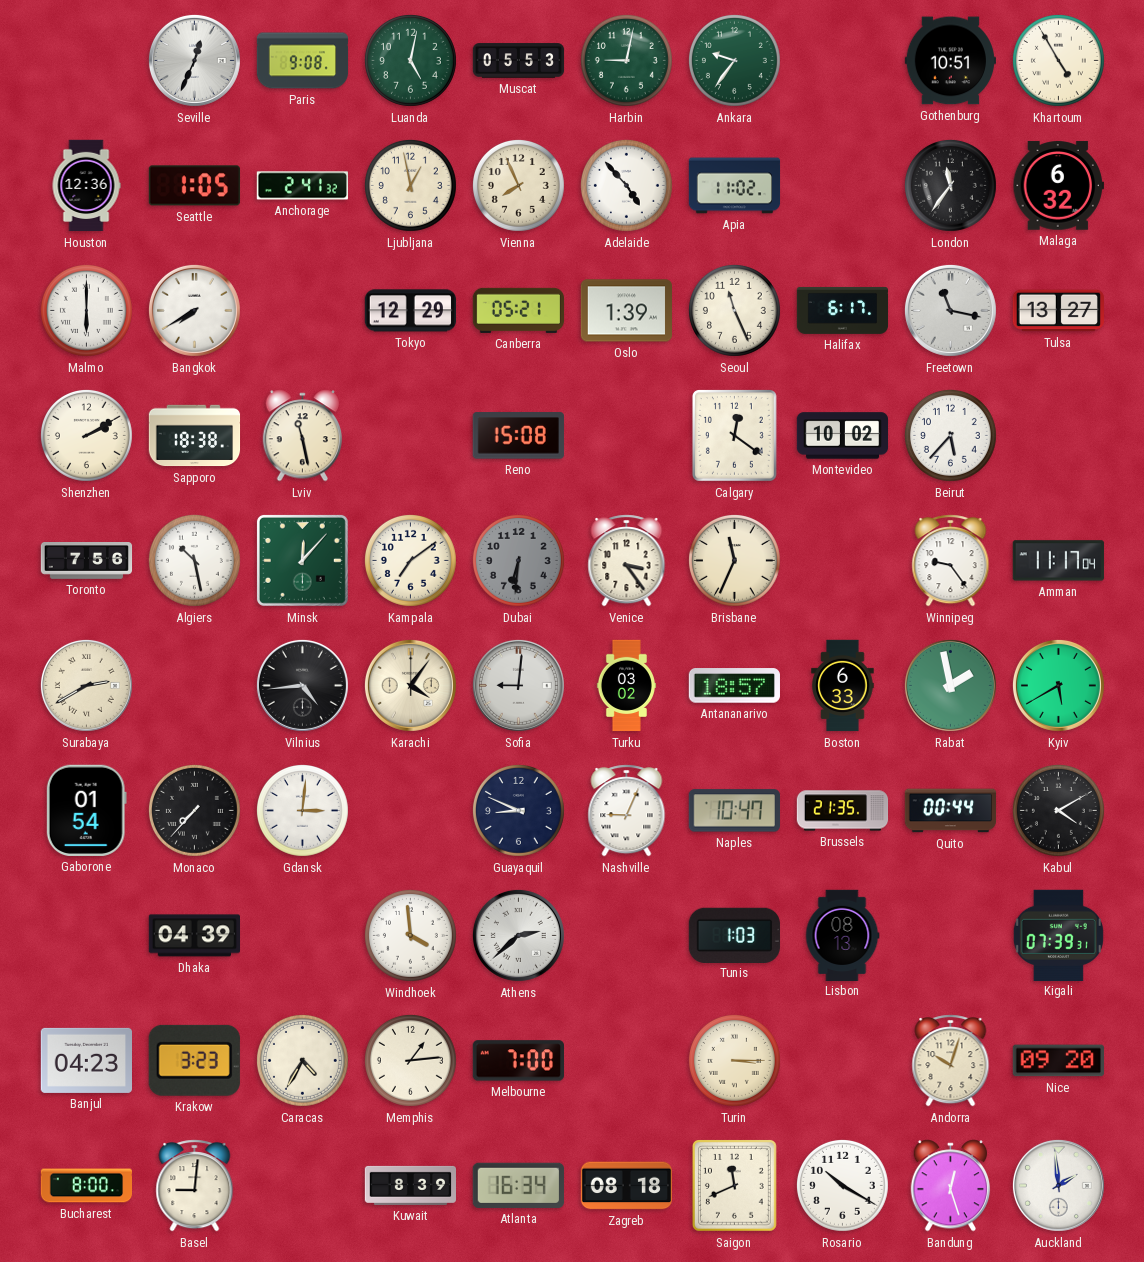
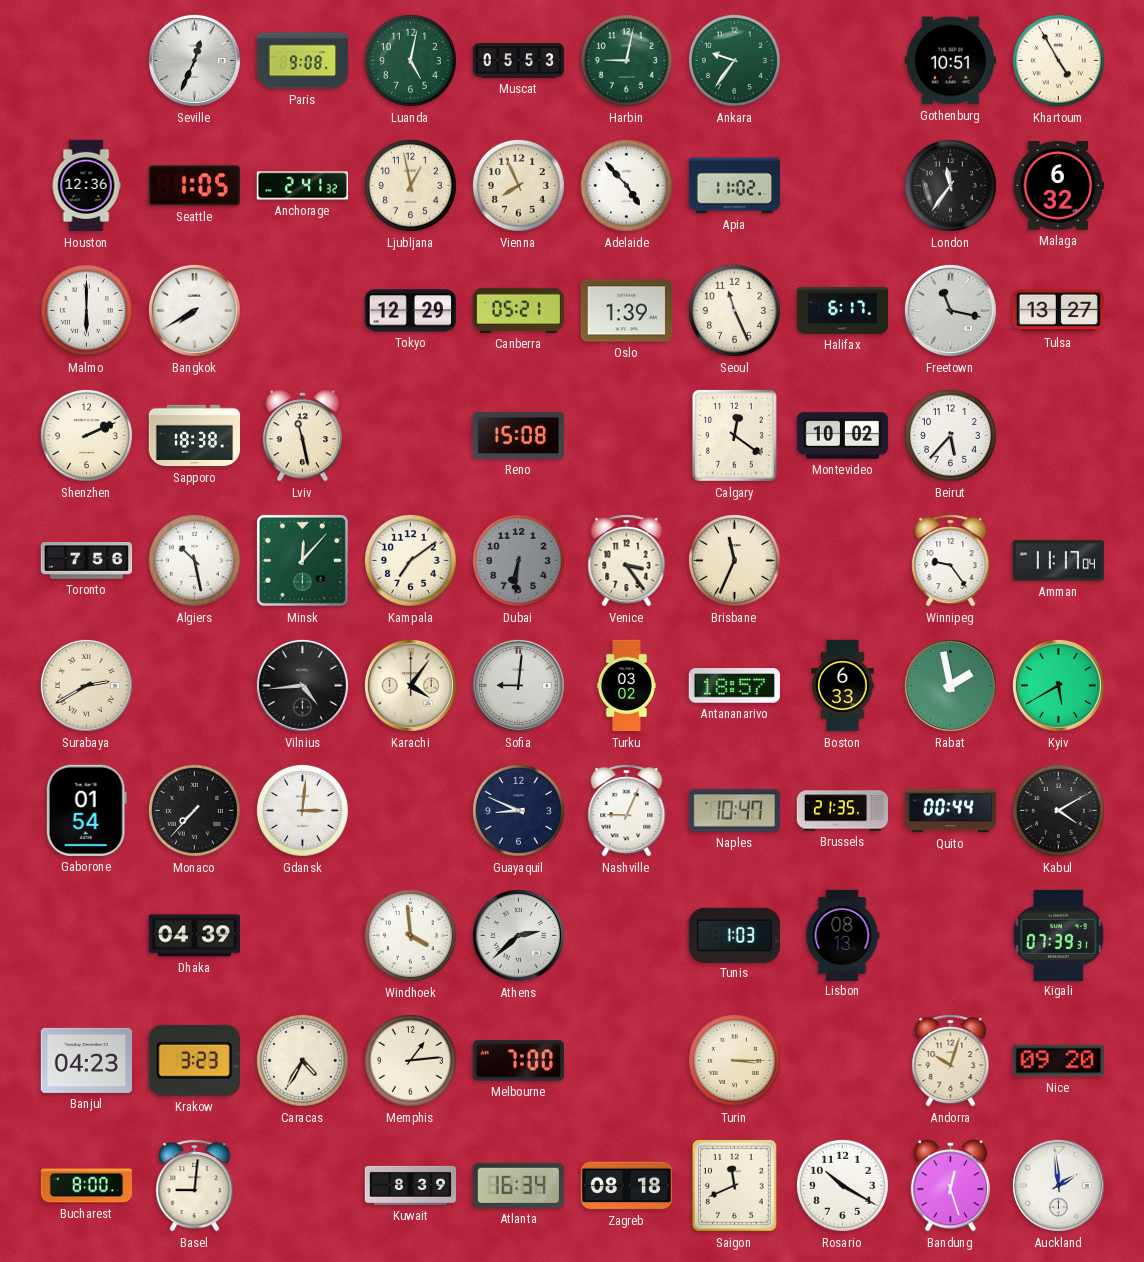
Shenzhen: 2:10 -> 2:11
